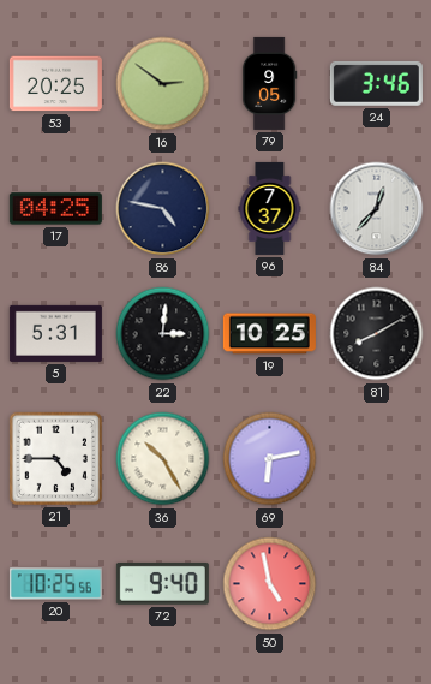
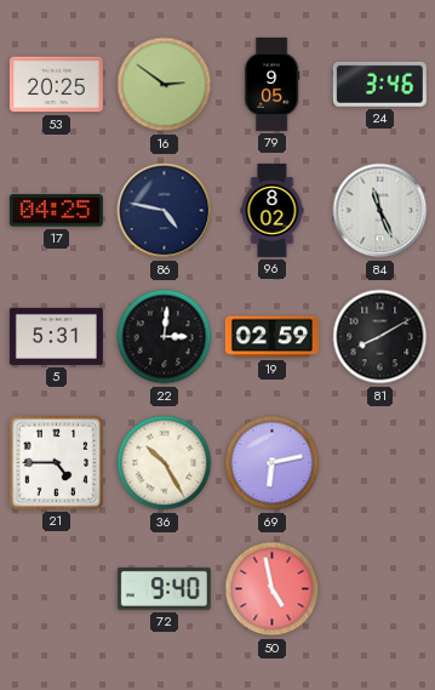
96: 7:37 -> 8:02
84: 12:37 -> 11:26
19: 10:25 -> 02:59
20: 10:25 -> none
